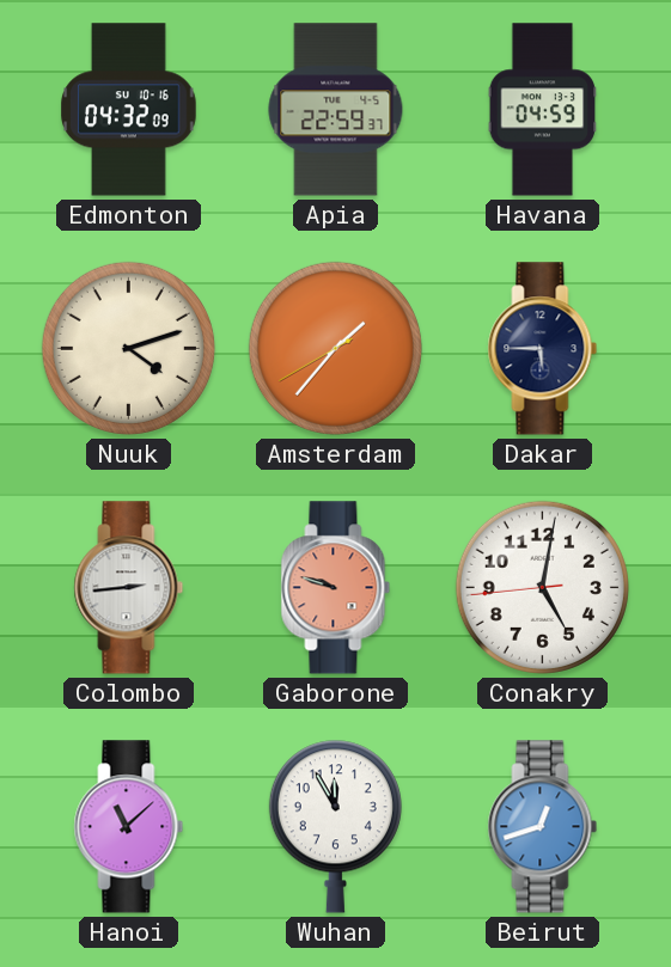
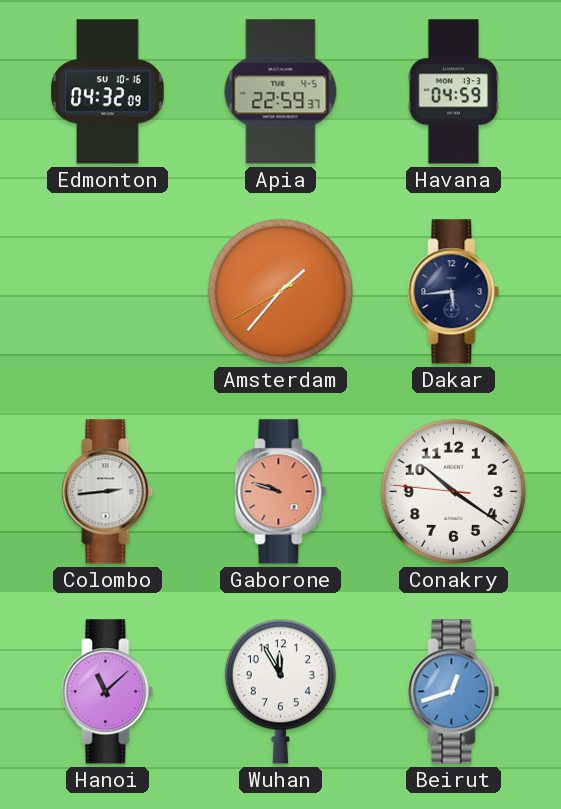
Nuuk: 4:12 -> none
Dakar: 5:45 -> 5:44
Conakry: 5:01 -> 10:20
